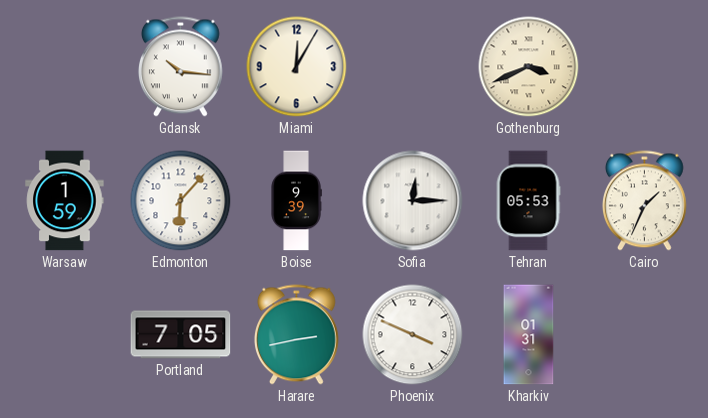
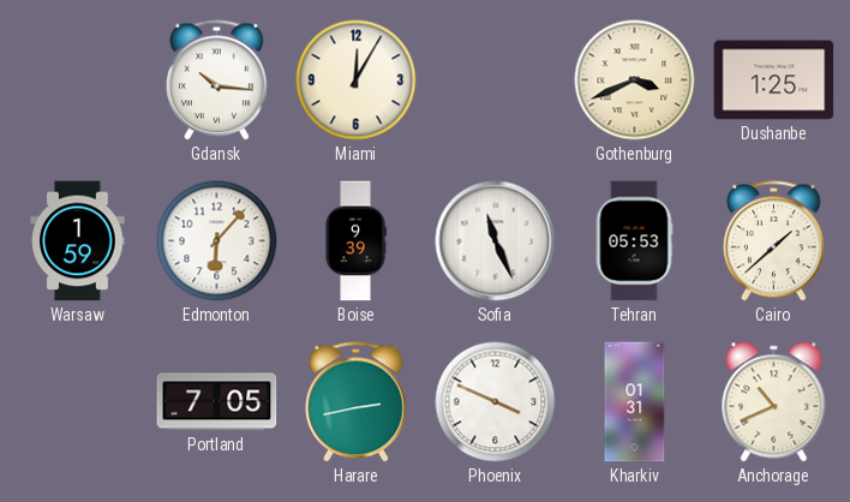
Dushanbe: none -> 1:25
Sofia: 12:15 -> 11:26
Cairo: 1:34 -> 1:38
Anchorage: none -> 10:41
